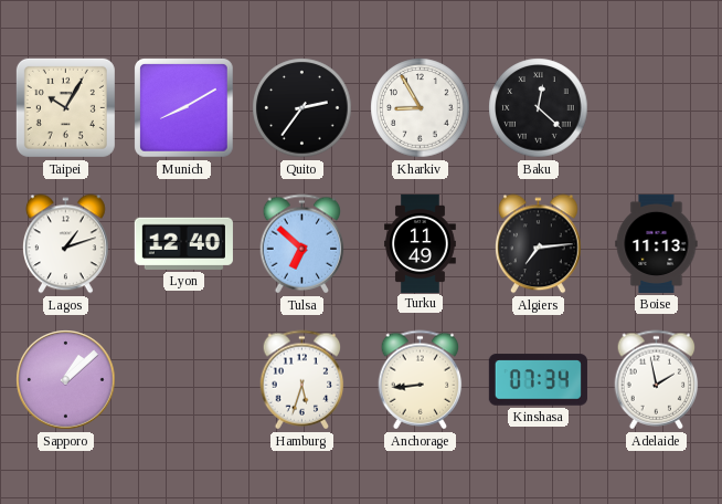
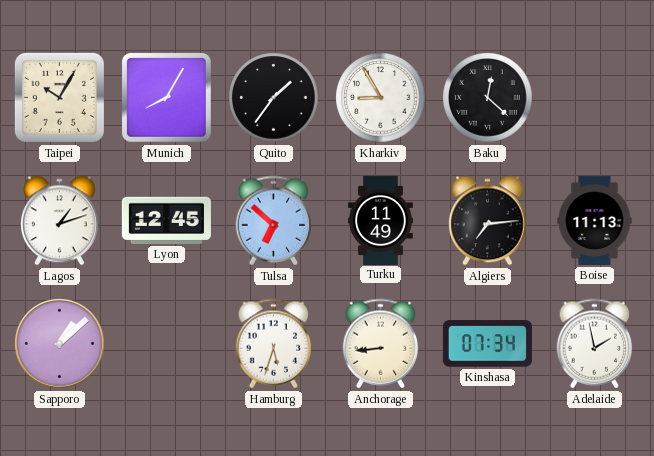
Munich: 8:10 -> 8:05
Quito: 2:36 -> 1:36
Lyon: 12:40 -> 12:45
